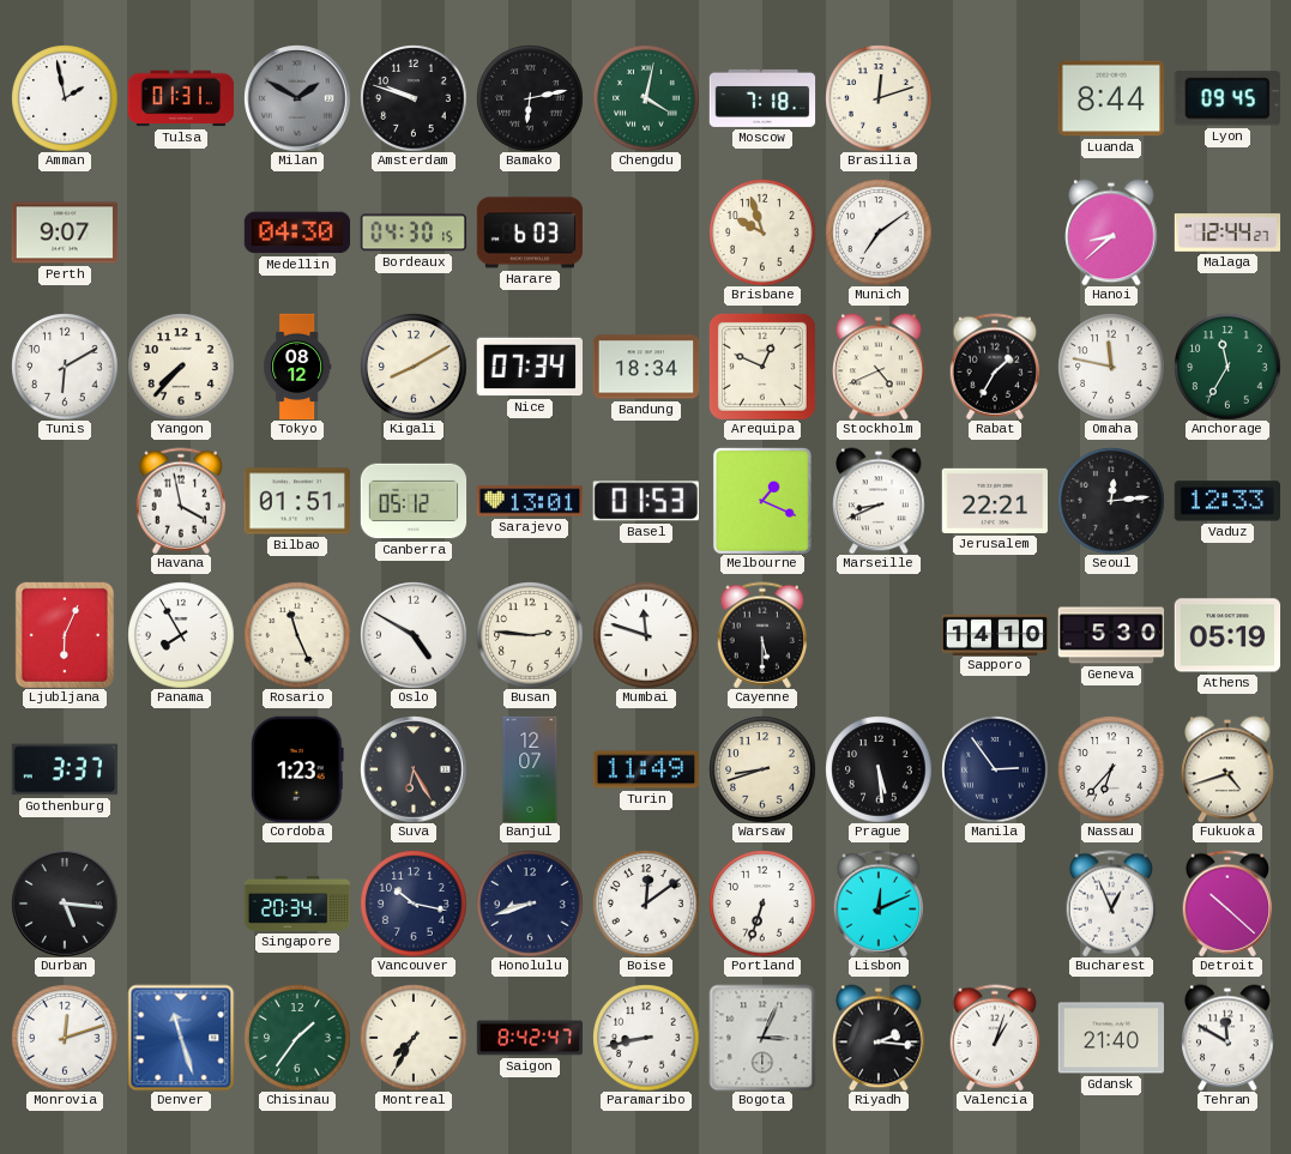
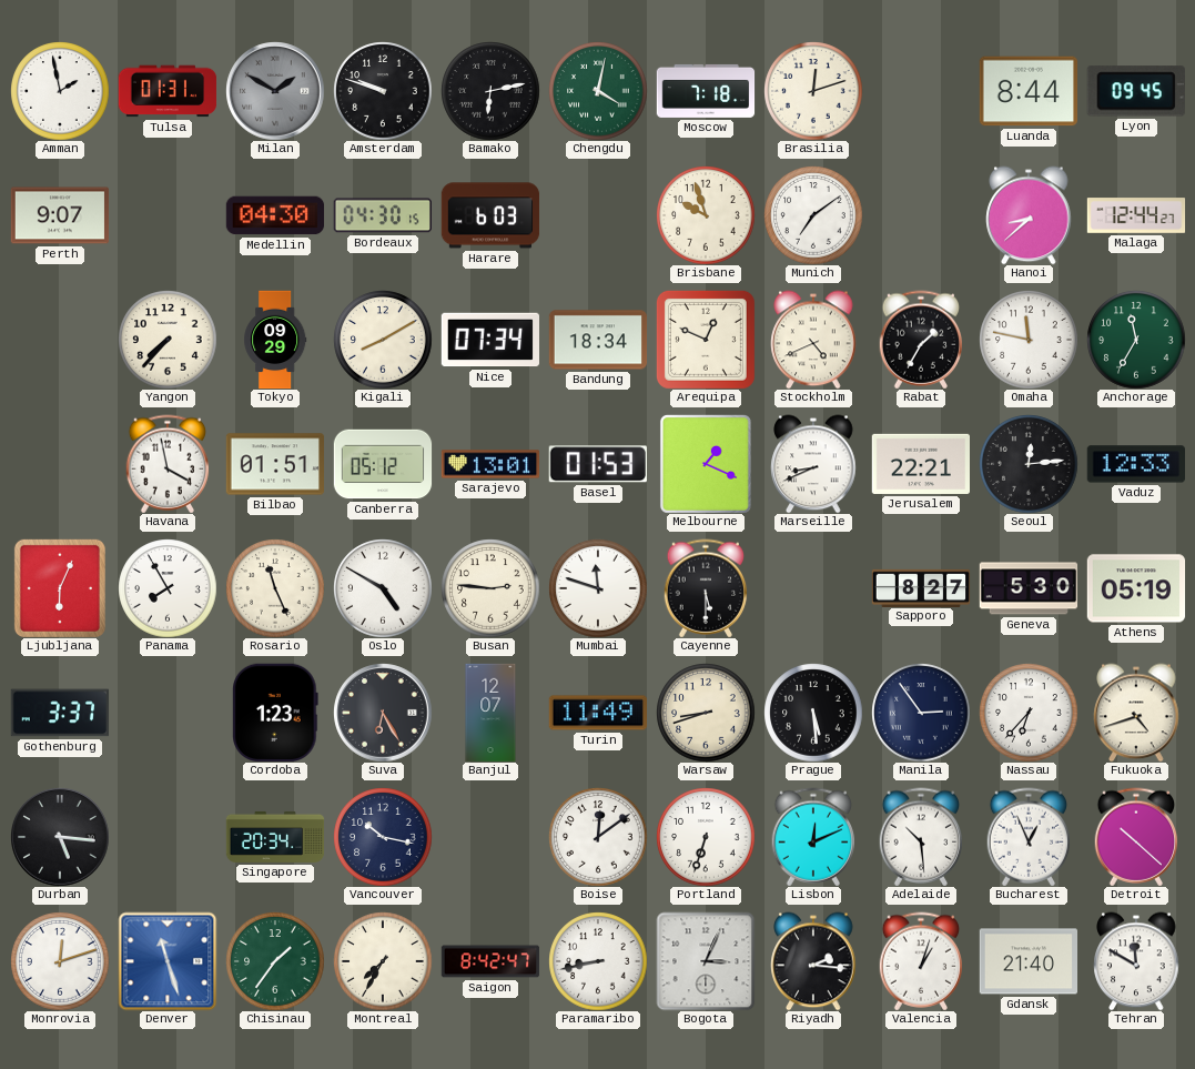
Tunis: 6:10 -> none
Tokyo: 08:12 -> 09:29
Sapporo: 14:10 -> 8:27
Honolulu: 8:42 -> none
Adelaide: none -> 10:29
